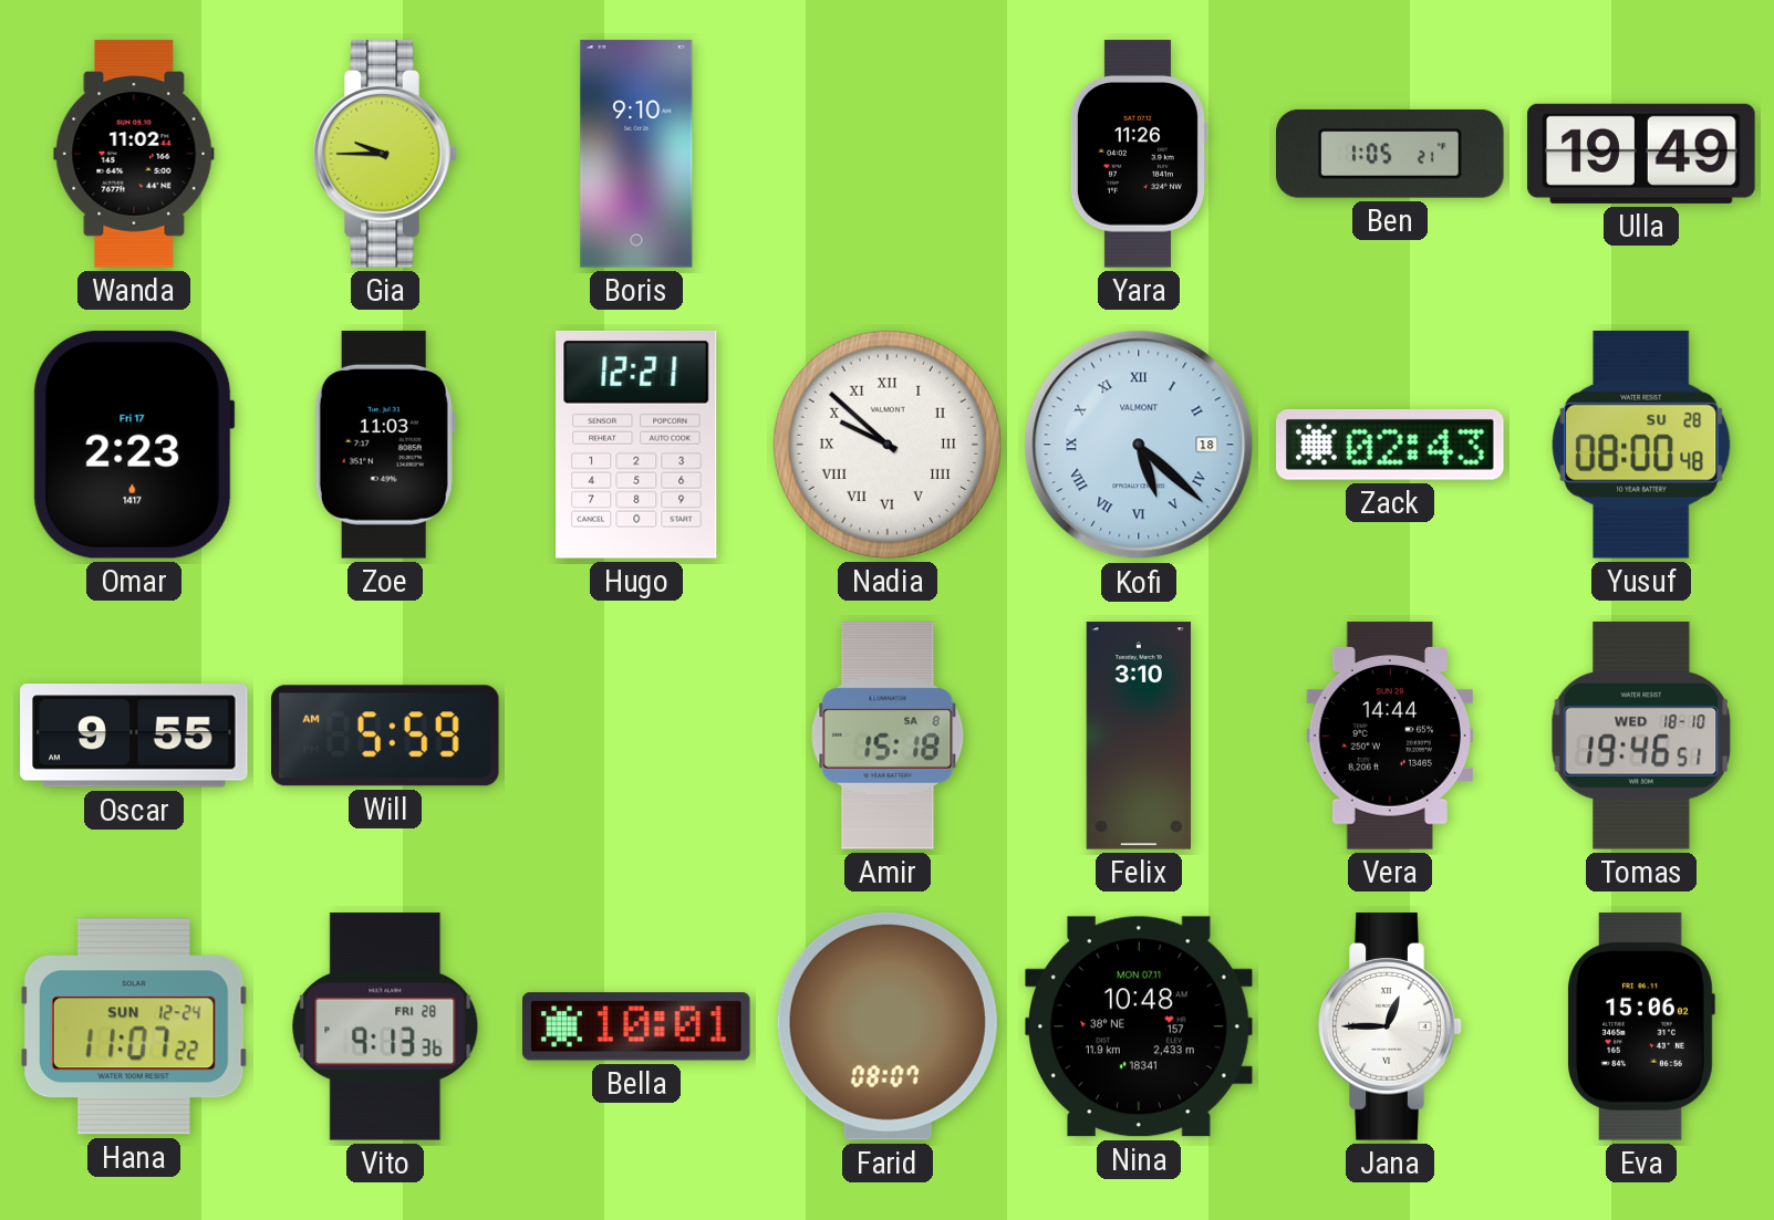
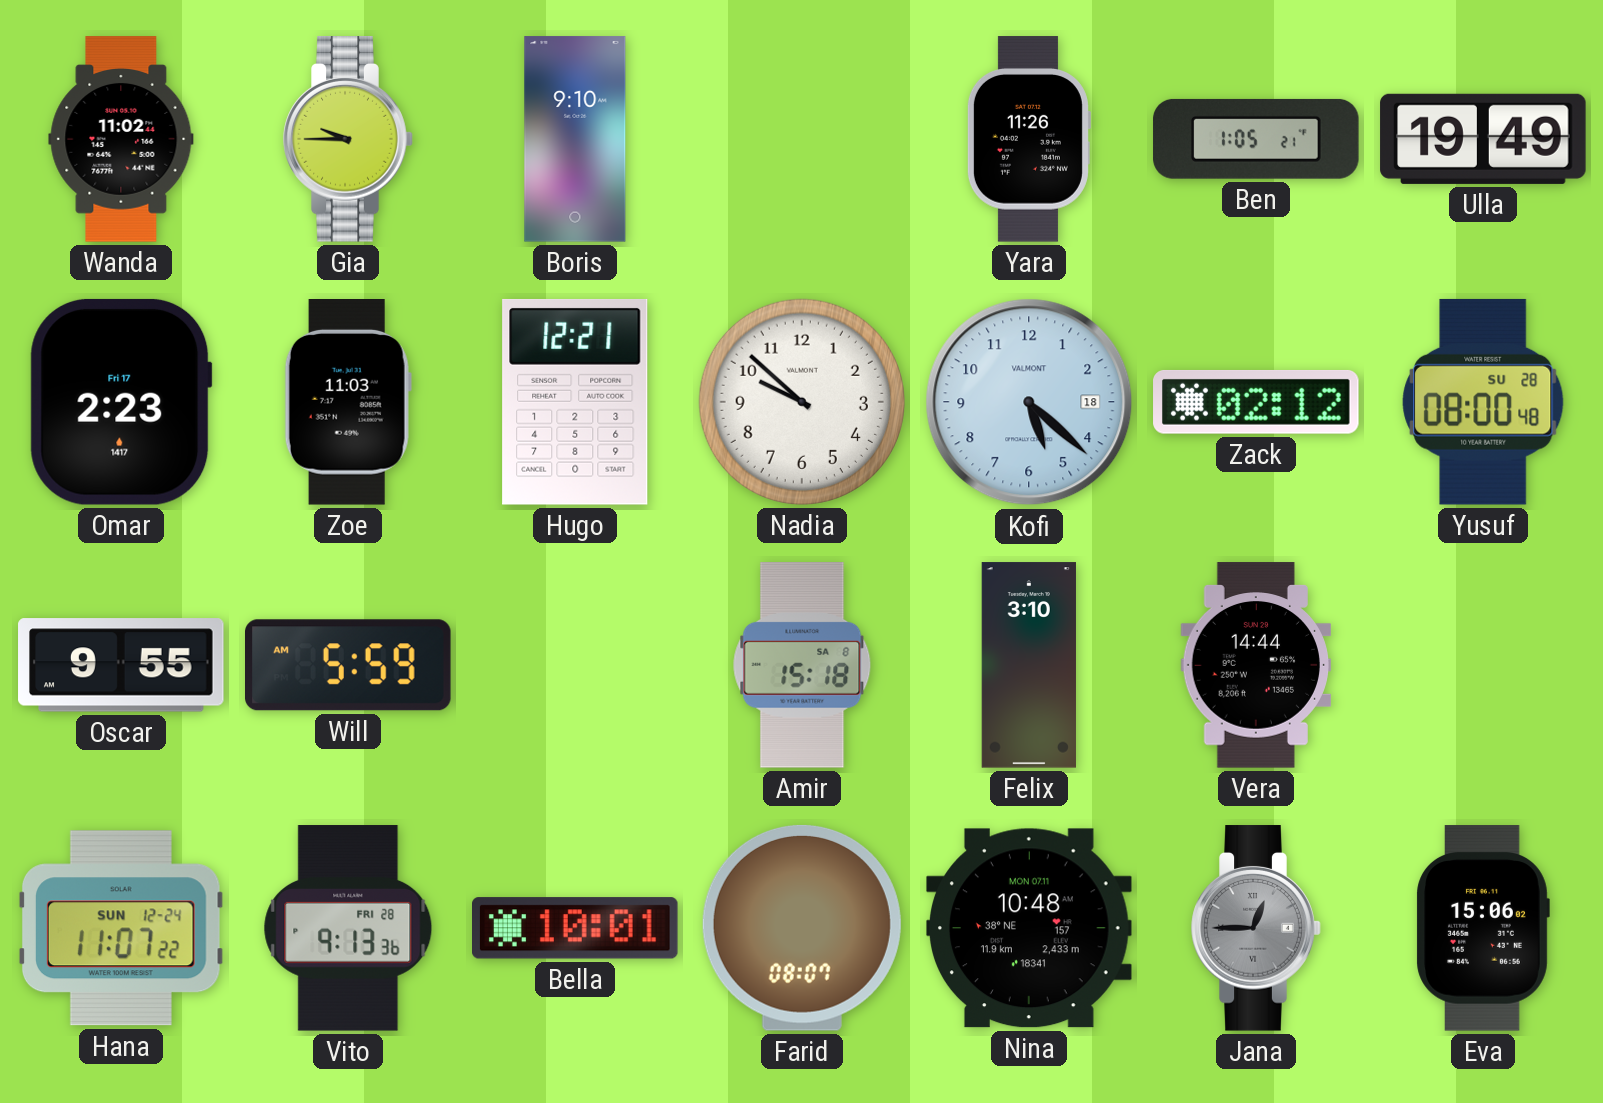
Nadia numerals: Roman -> Arabic
Kofi numerals: Roman -> Arabic
Zack: 02:43 -> 02:12
Tomas: 19:46 -> none
Jana dial: white -> grey
